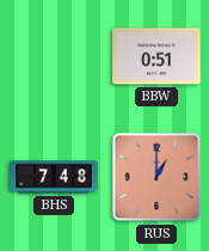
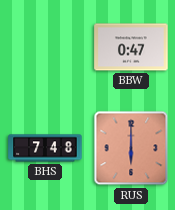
BBW: 0:51 -> 0:47
RUS: 1:00 -> 6:00
